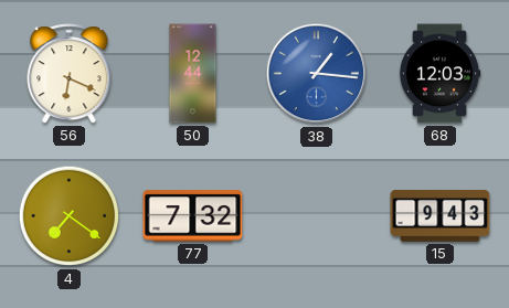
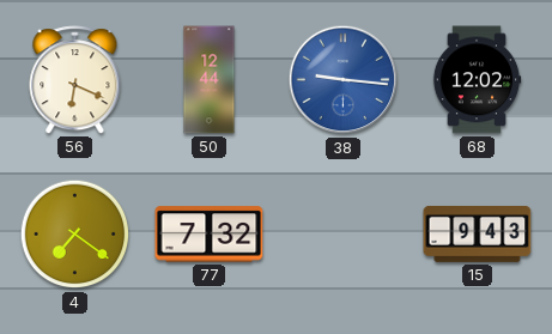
38: 1:16 -> 9:16
68: 12:03 -> 12:02
